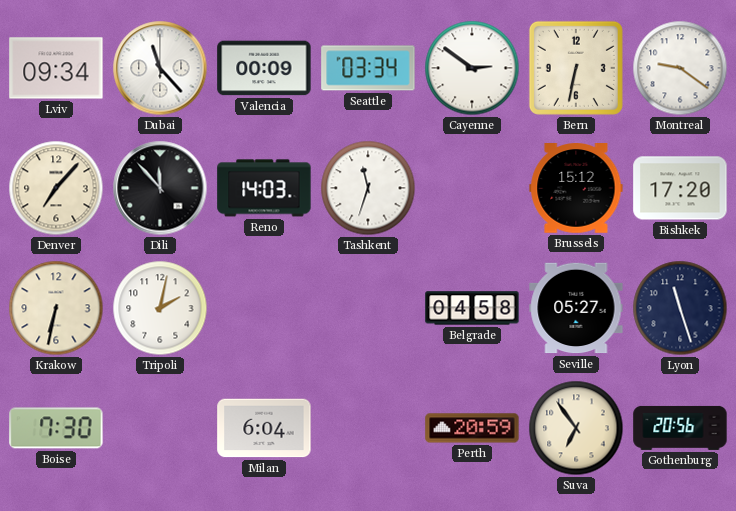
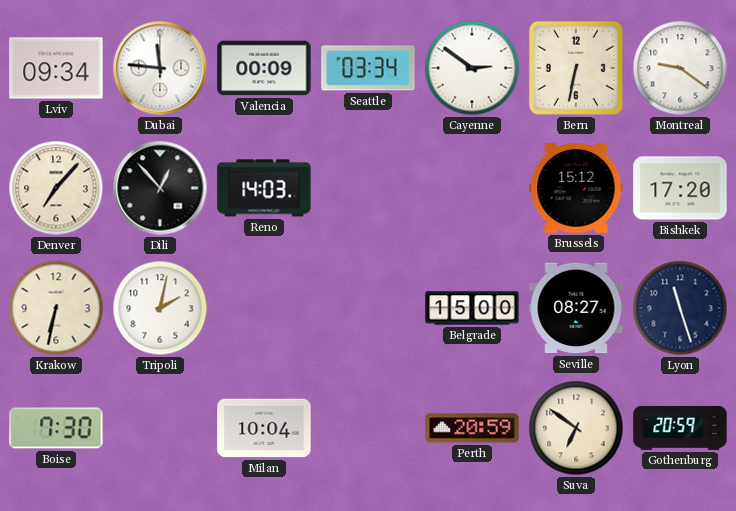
Dubai: 11:23 -> 11:46
Dili: 11:53 -> 12:53
Tashkent: 11:33 -> none
Belgrade: 04:58 -> 15:00
Seville: 05:27 -> 08:27
Milan: 6:04 -> 10:04
Suva: 6:54 -> 6:51
Gothenburg: 20:56 -> 20:59
